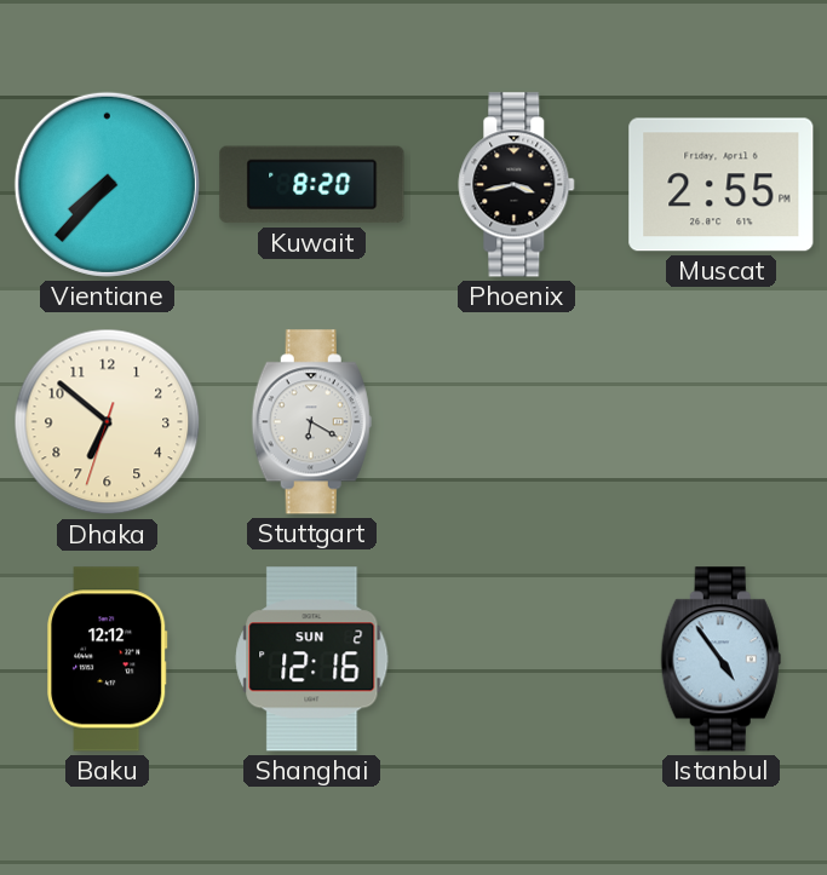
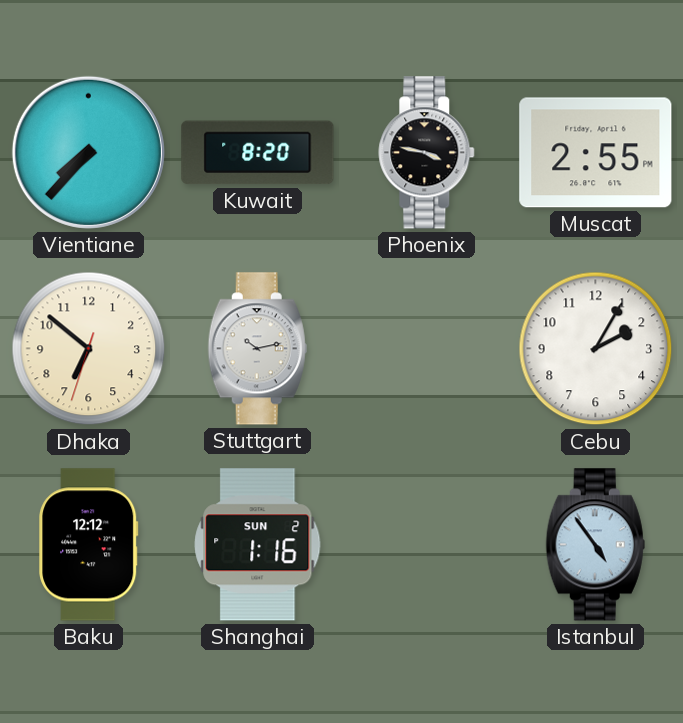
Phoenix: 3:43 -> 3:47
Stuttgart: 6:20 -> 10:13
Cebu: none -> 2:05
Shanghai: 12:16 -> 1:16
